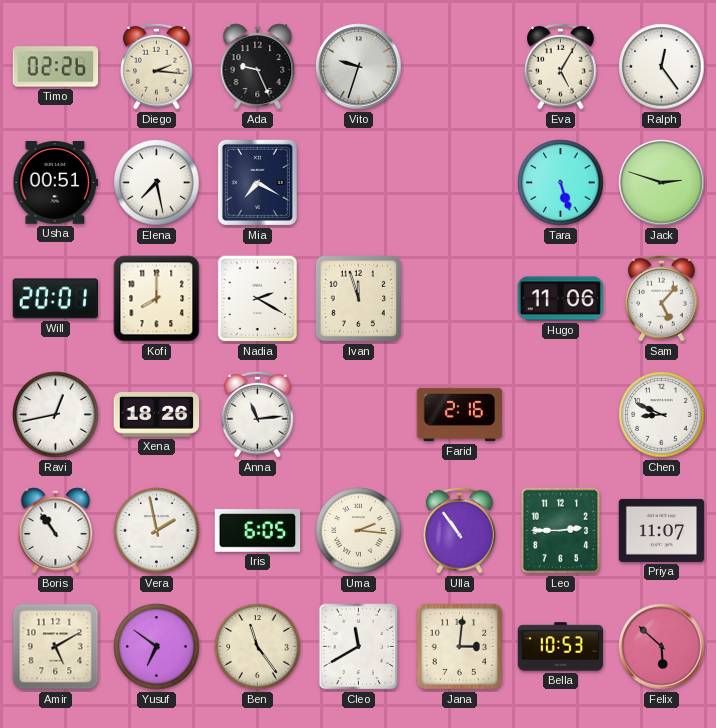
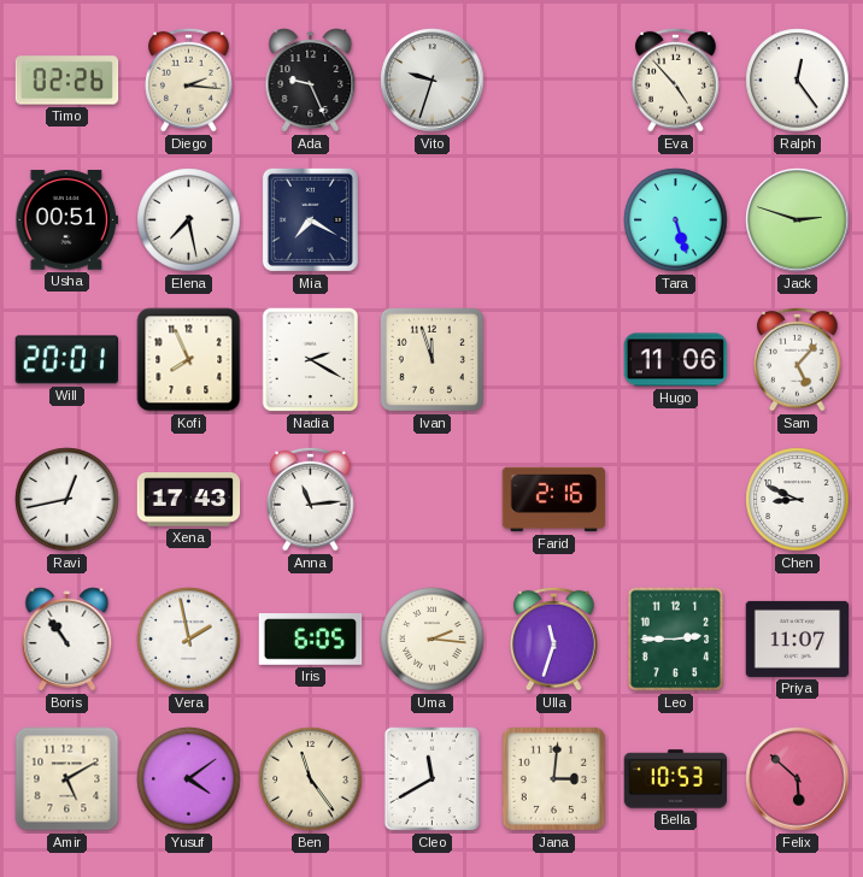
Eva: 5:05 -> 4:53
Kofi: 8:00 -> 7:56
Xena: 18:26 -> 17:43
Ulla: 10:54 -> 11:33
Yusuf: 6:51 -> 4:09
